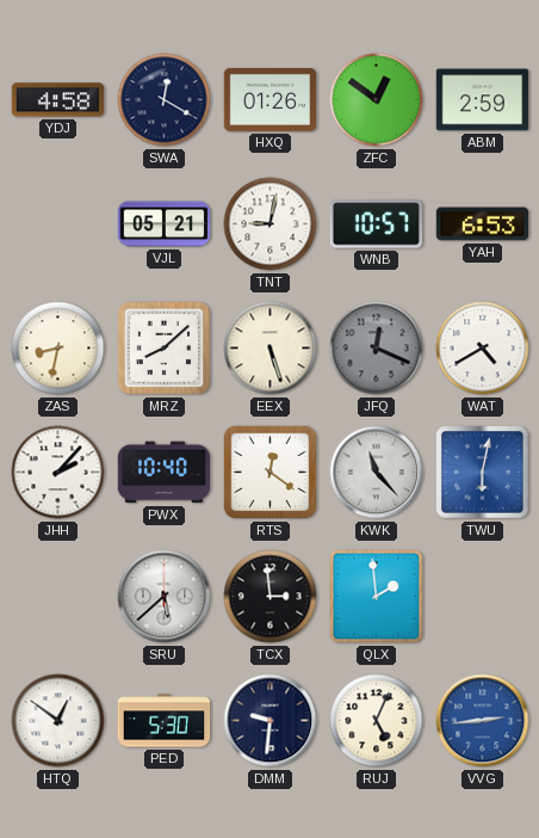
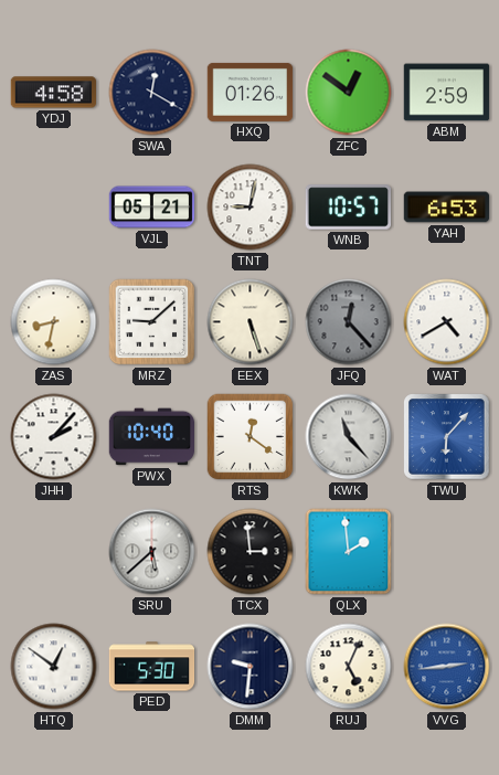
MRZ: 8:08 -> 9:08
JFQ: 12:19 -> 12:23
TWU: 6:02 -> 6:07
